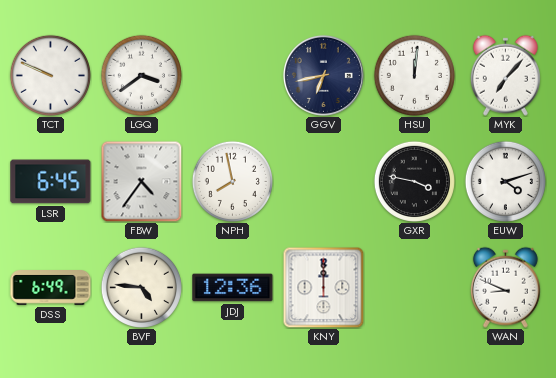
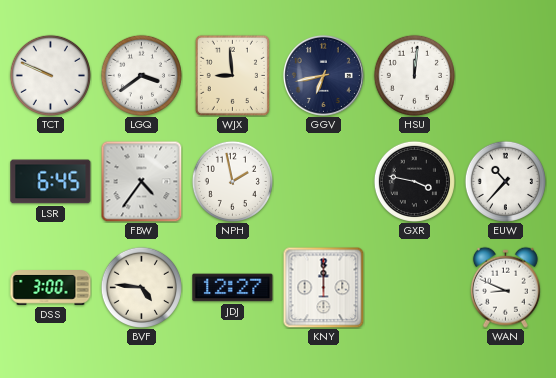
WJX: none -> 8:59
MYK: 7:07 -> none
NPH: 7:58 -> 1:58
EUW: 4:12 -> 10:37
DSS: 6:49 -> 3:00
JDJ: 12:36 -> 12:27
